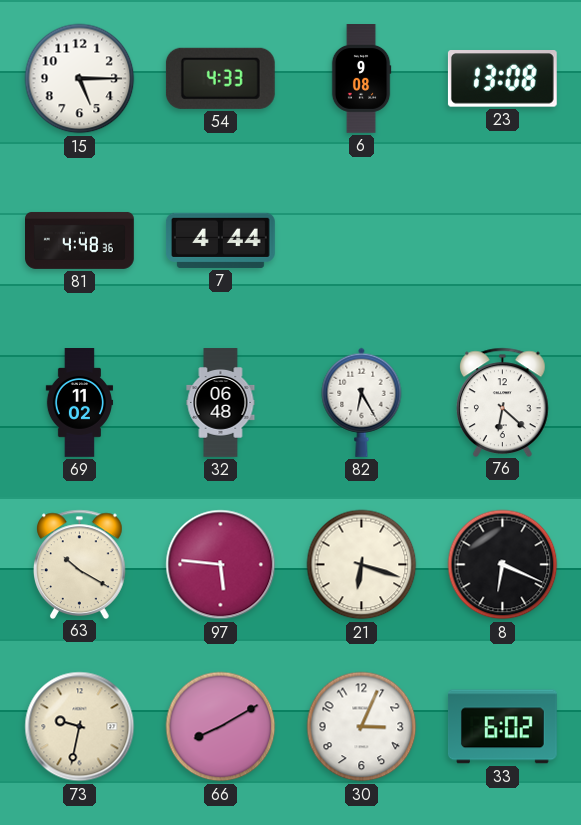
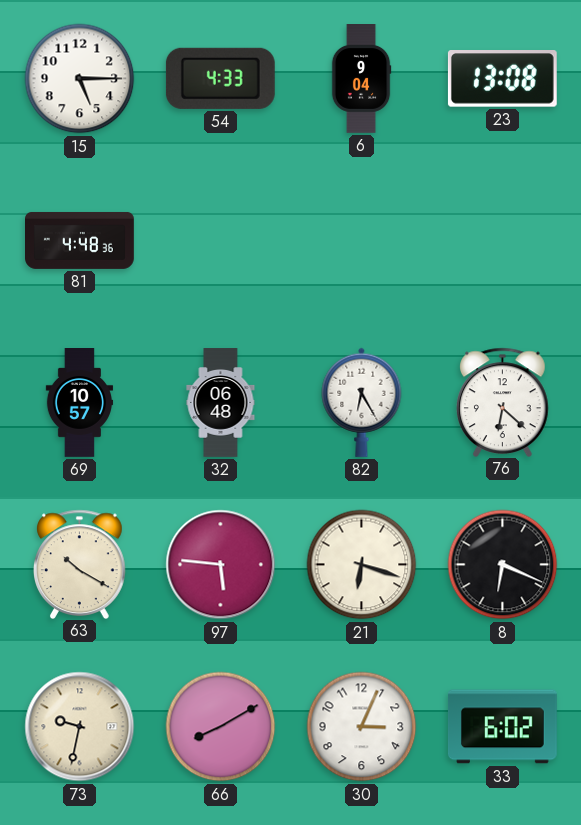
6: 9:08 -> 9:04
7: 4:44 -> none
69: 11:02 -> 10:57
